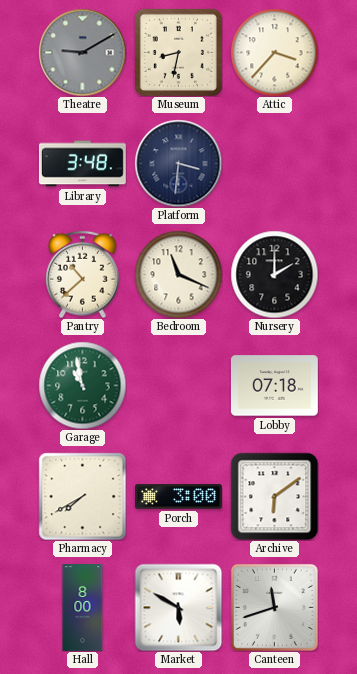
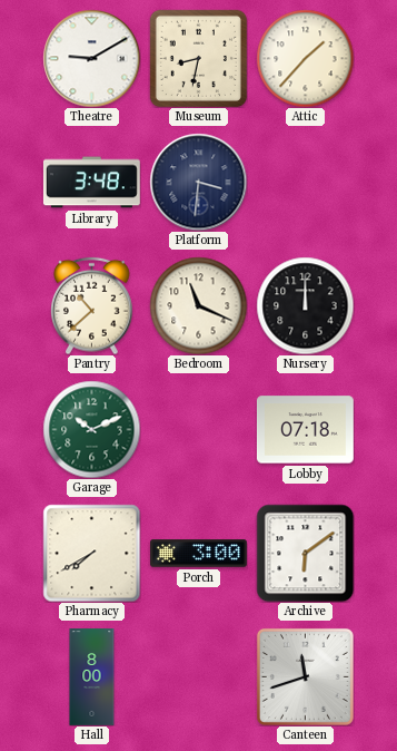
Theatre dial: grey -> white
Attic: 3:37 -> 1:37
Nursery: 2:00 -> 12:00
Garage: 10:58 -> 10:11
Market: 5:50 -> none
